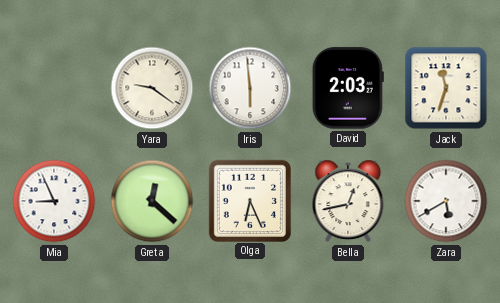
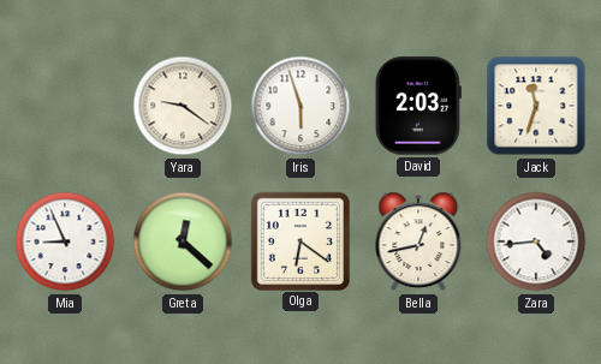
Iris: 5:59 -> 5:57
Olga: 6:26 -> 6:21
Zara: 5:40 -> 4:44
